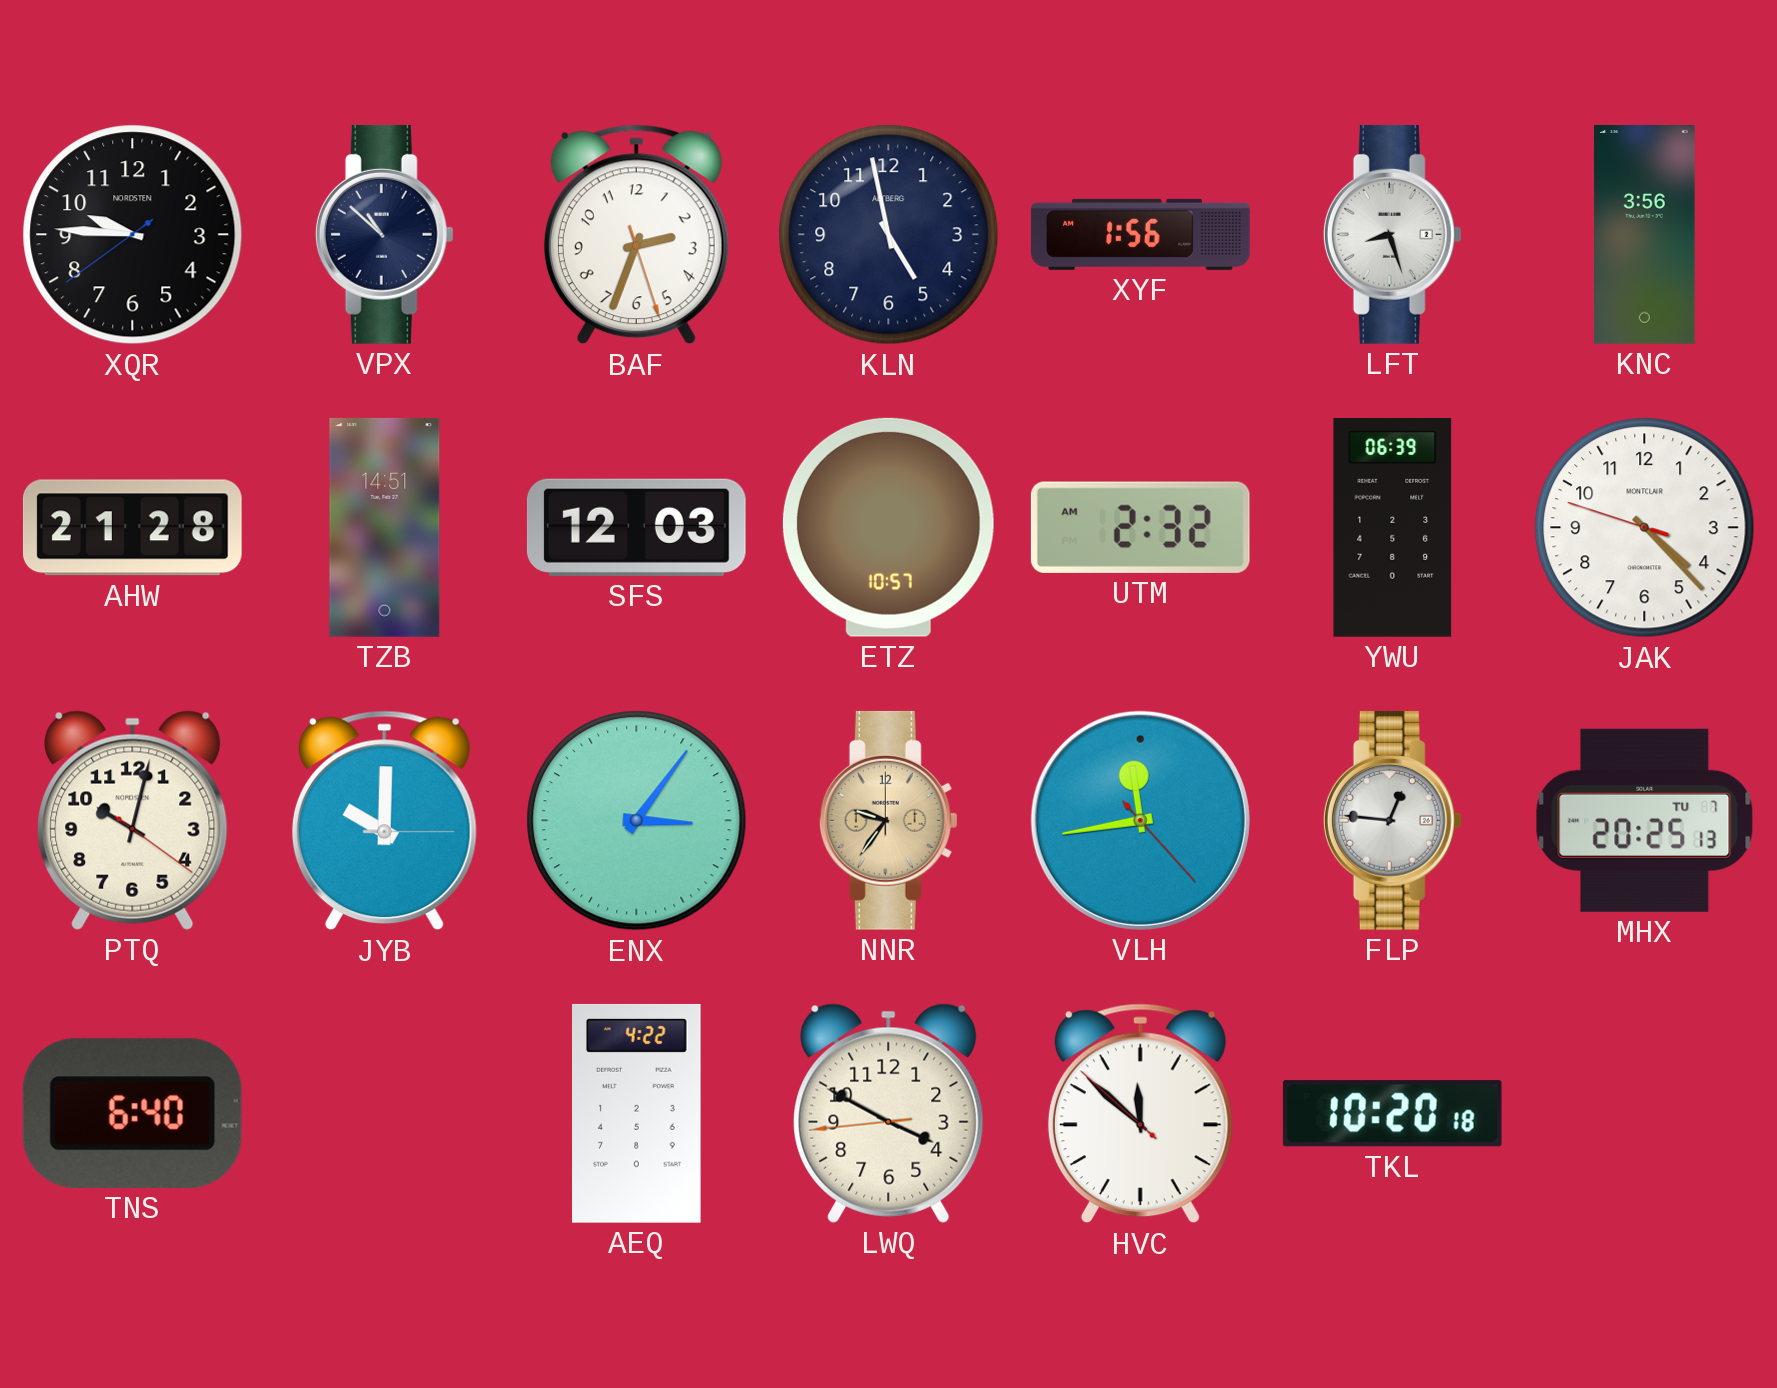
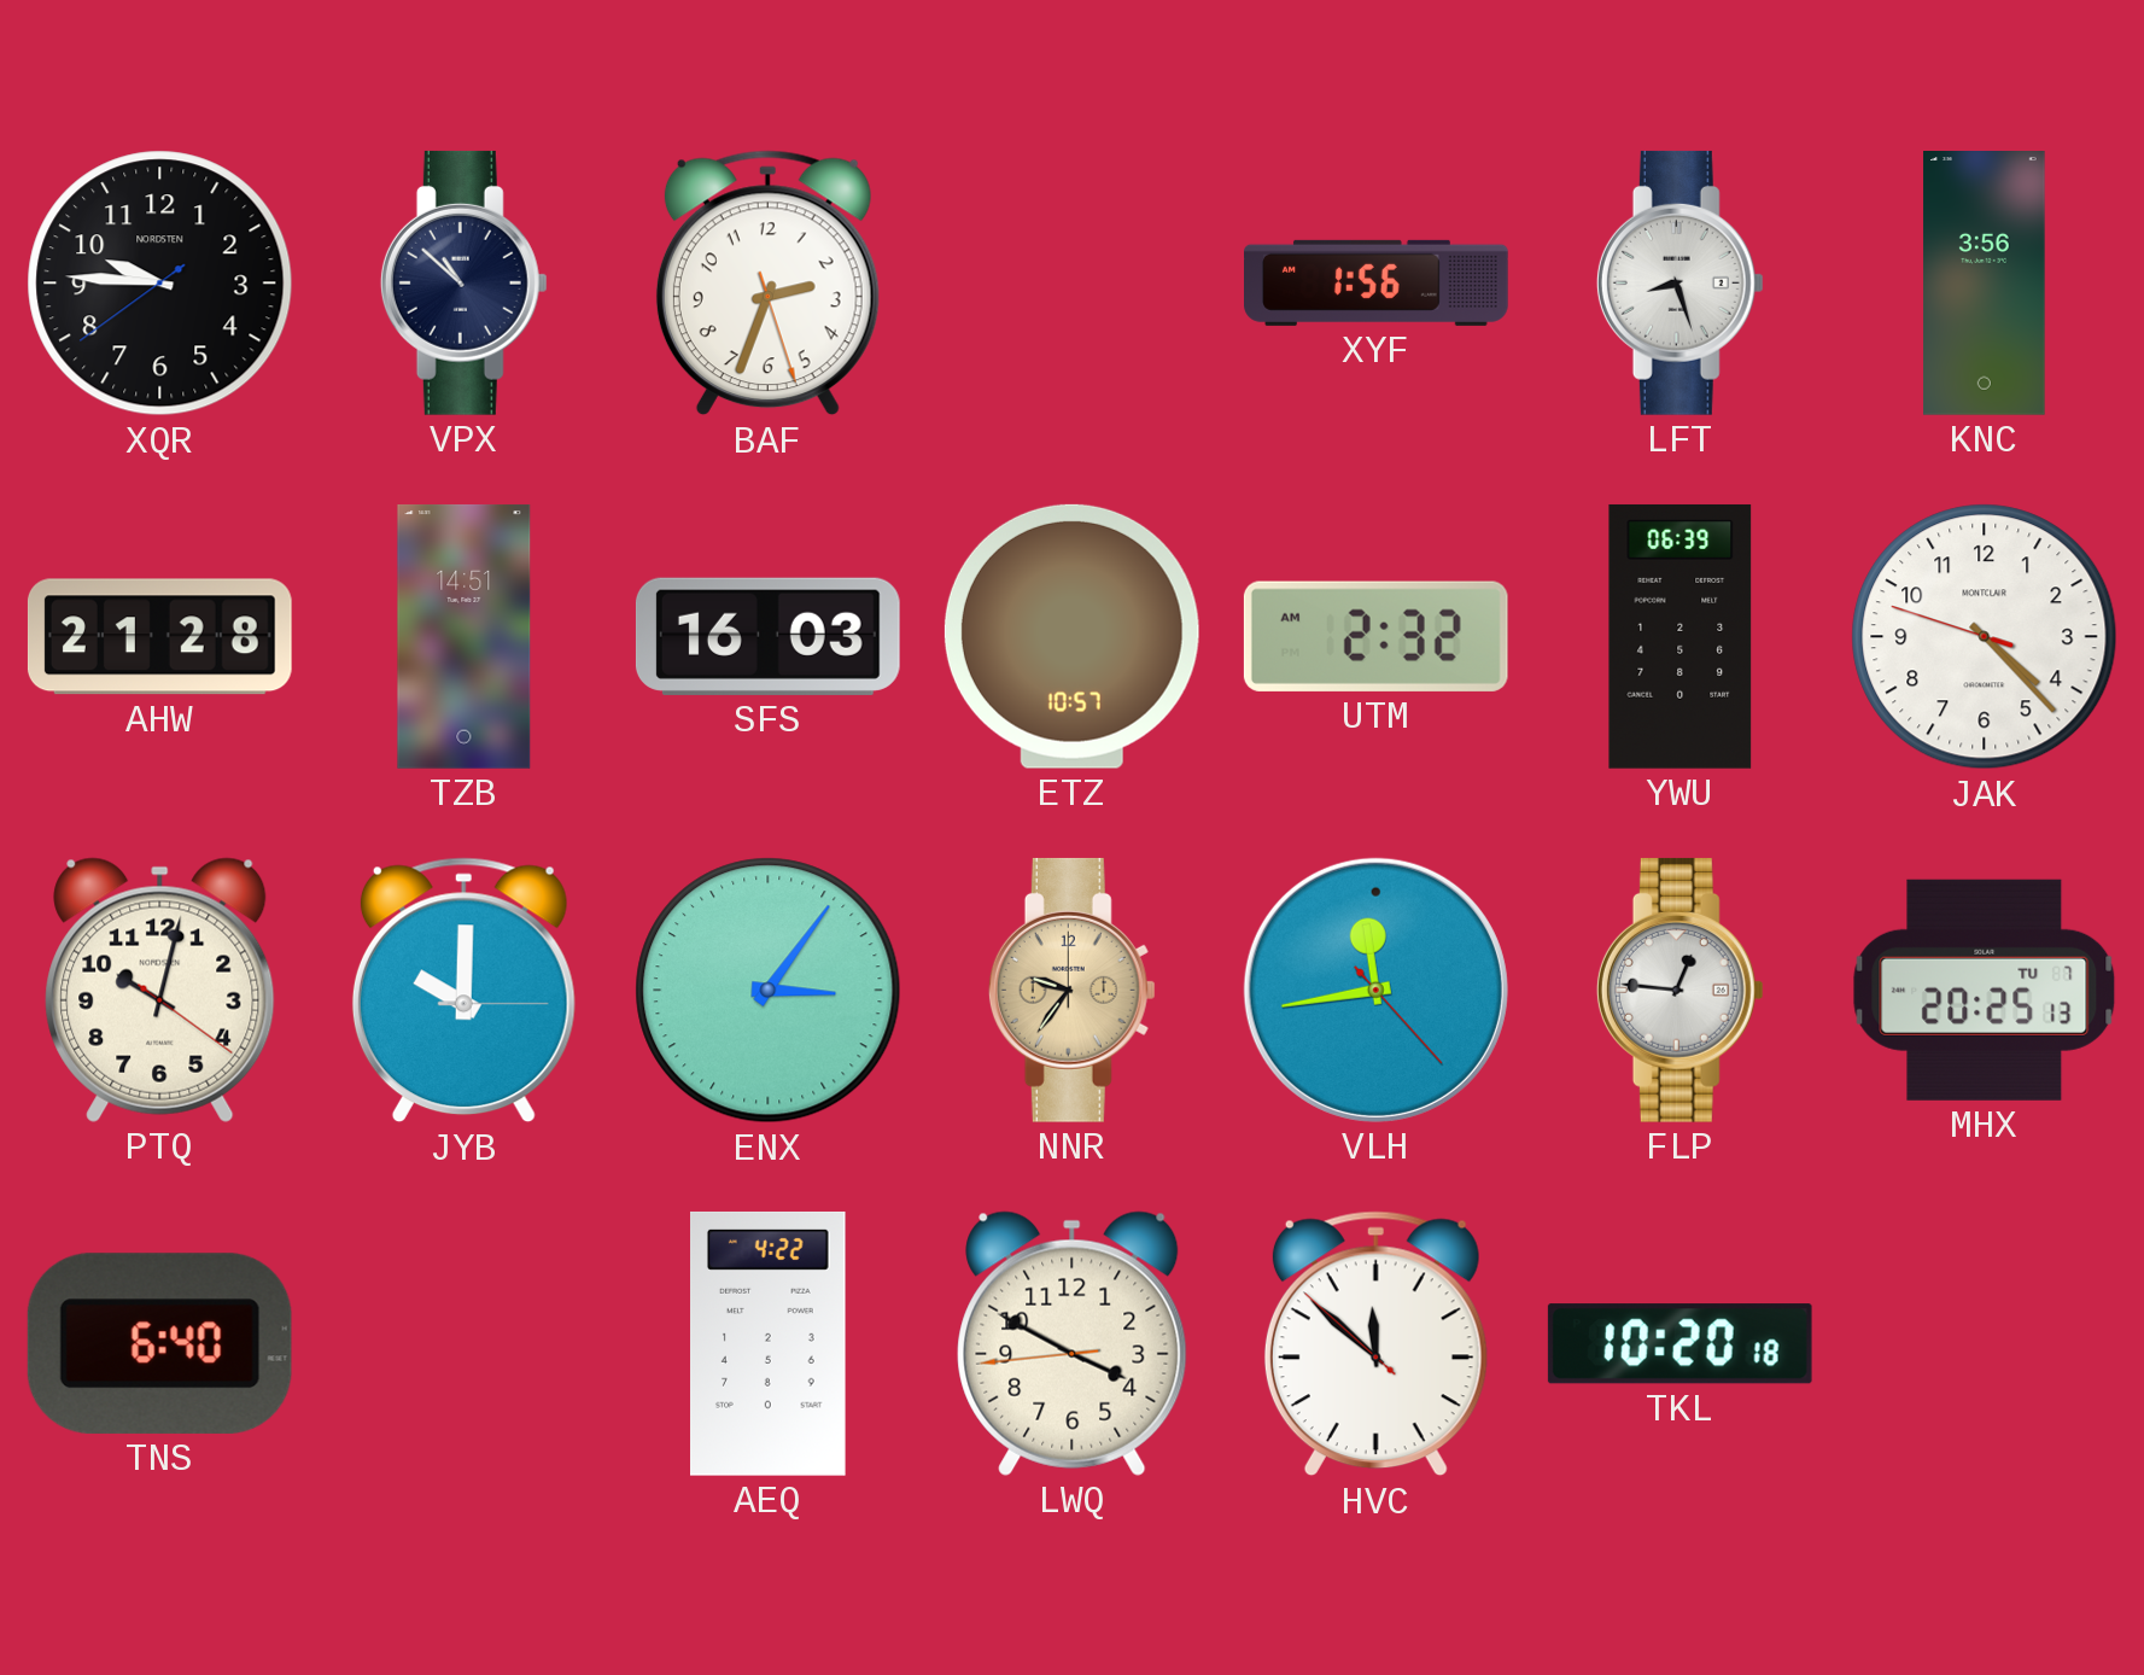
KLN: 4:58 -> none
SFS: 12:03 -> 16:03
